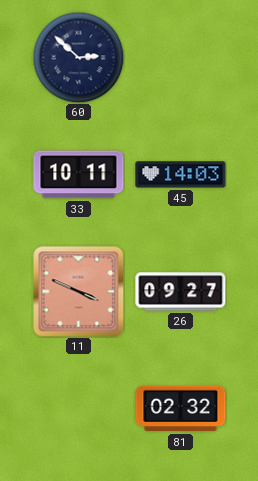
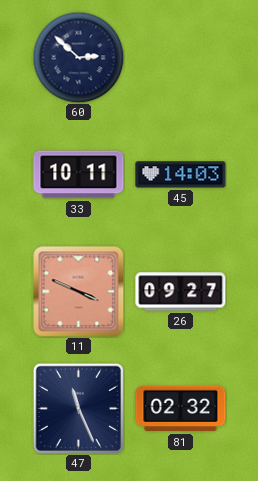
47: none -> 11:26
